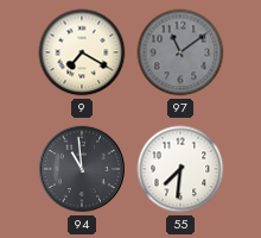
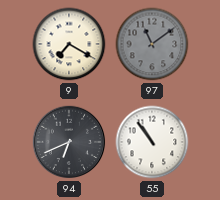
94: 10:59 -> 6:41
55: 7:31 -> 10:54
